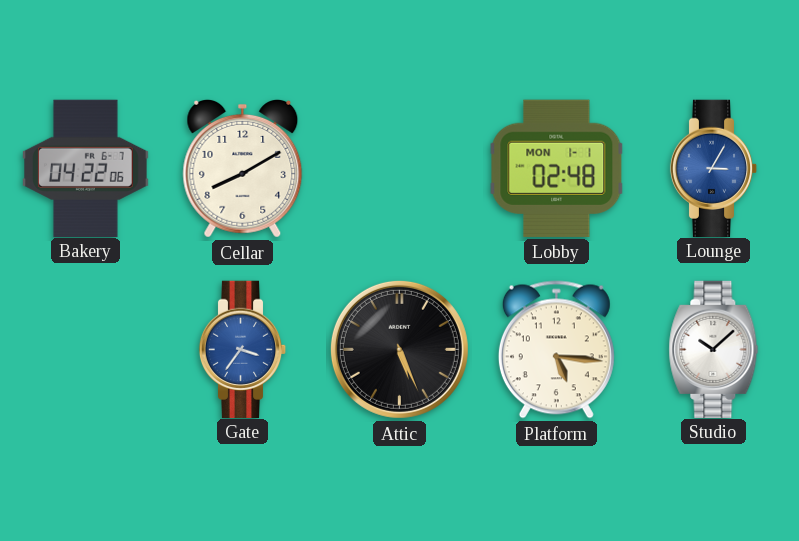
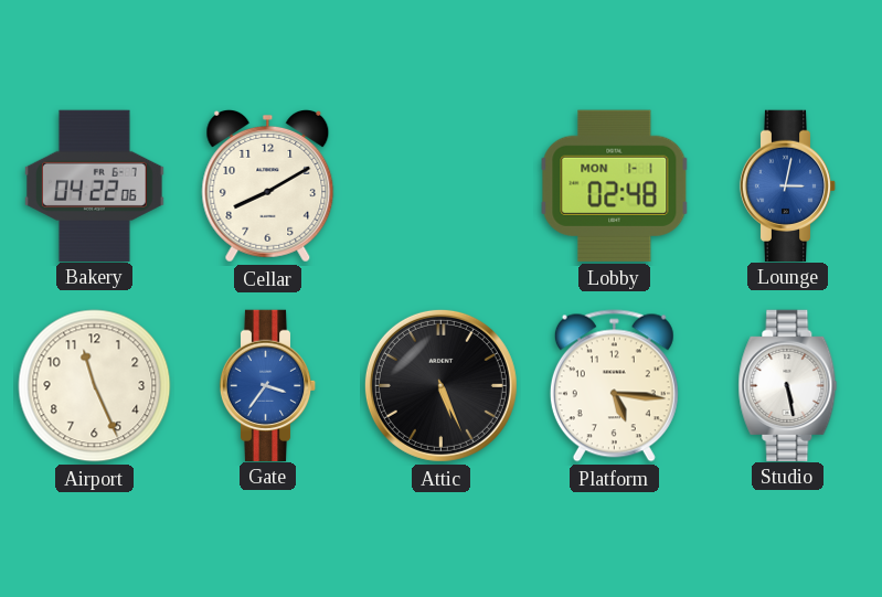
Lounge: 3:05 -> 3:02
Airport: none -> 11:26
Studio: 10:08 -> 5:28
